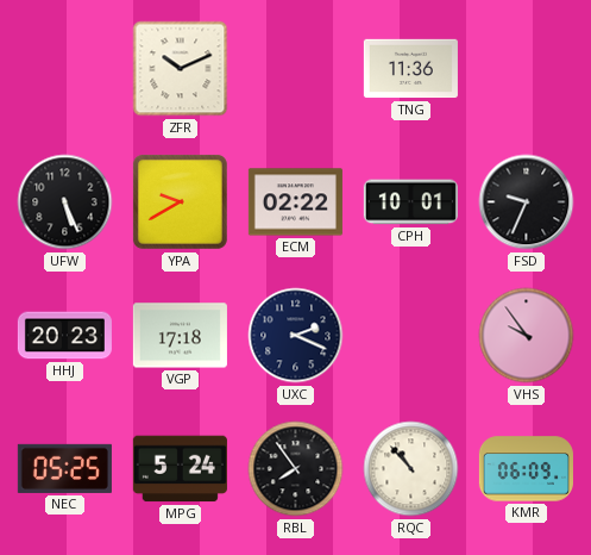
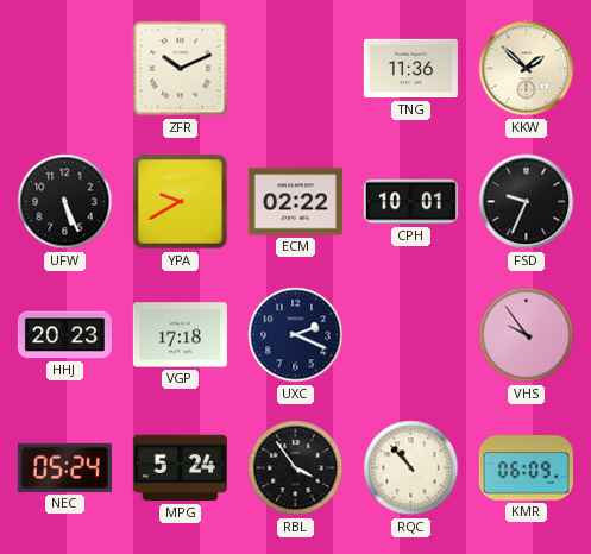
KKW: none -> 1:52
NEC: 05:25 -> 05:24
RBL: 7:54 -> 3:54
